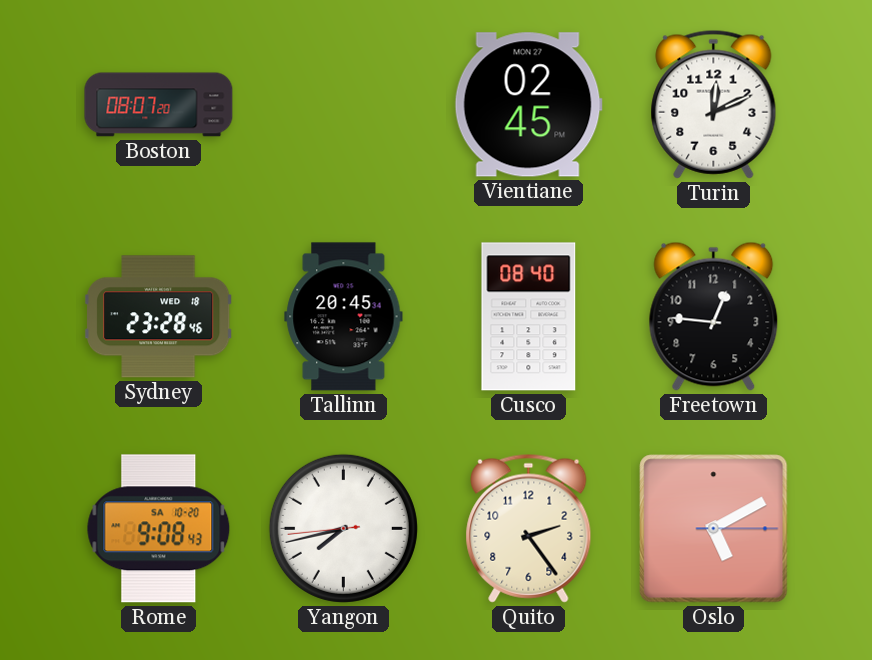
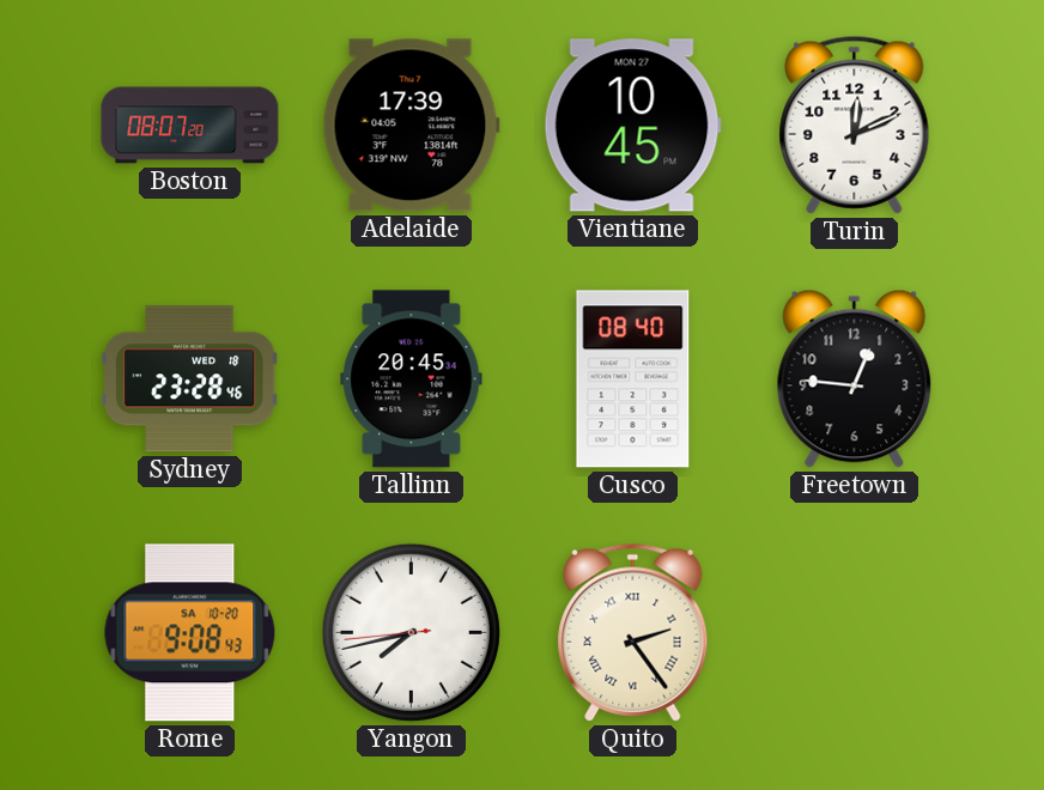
Adelaide: none -> 17:39
Vientiane: 02:45 -> 10:45
Quito numerals: Arabic -> Roman
Oslo: 5:10 -> none
